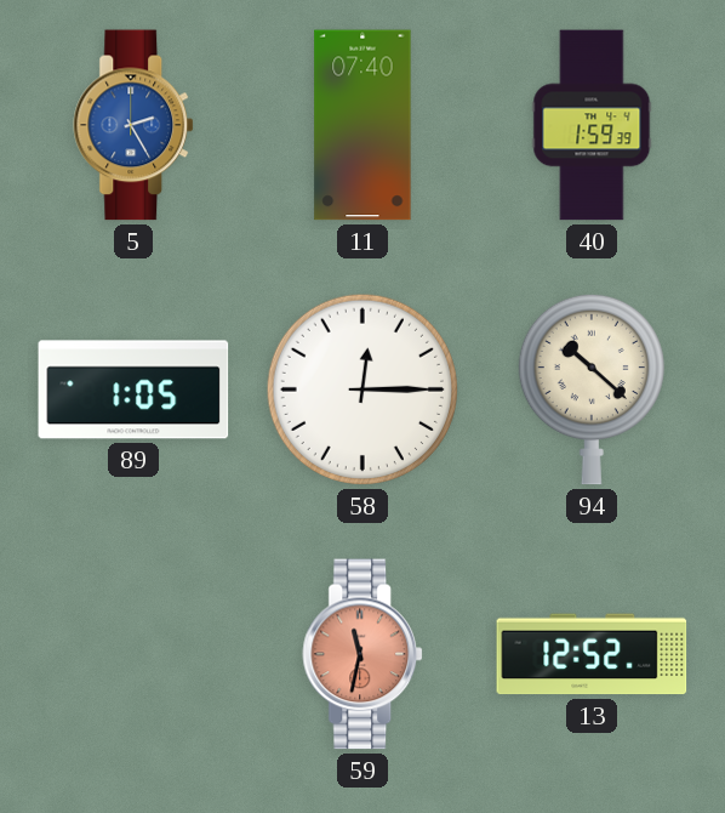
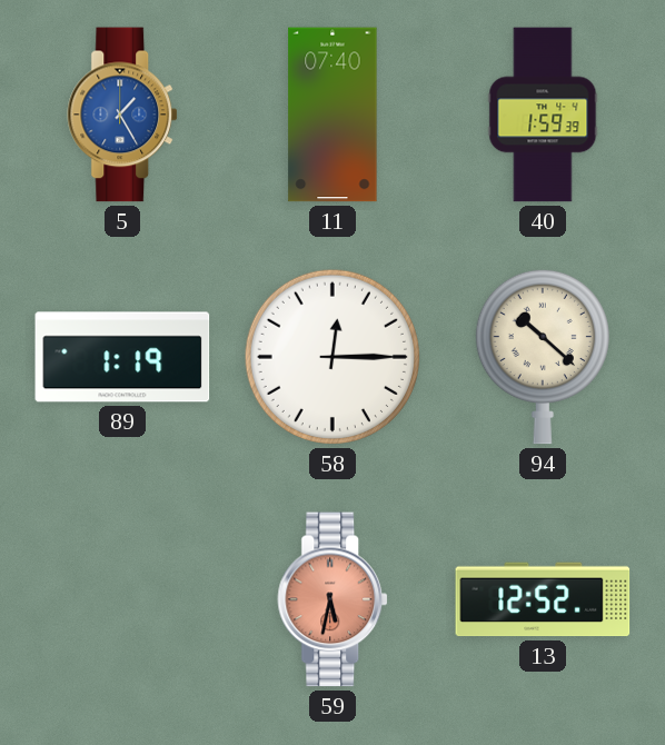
5: 2:25 -> 1:25
89: 1:05 -> 1:19
59: 11:32 -> 5:32
